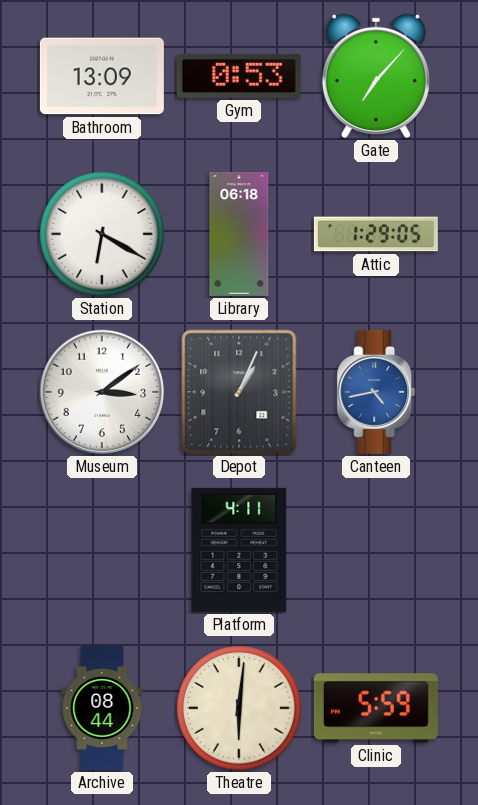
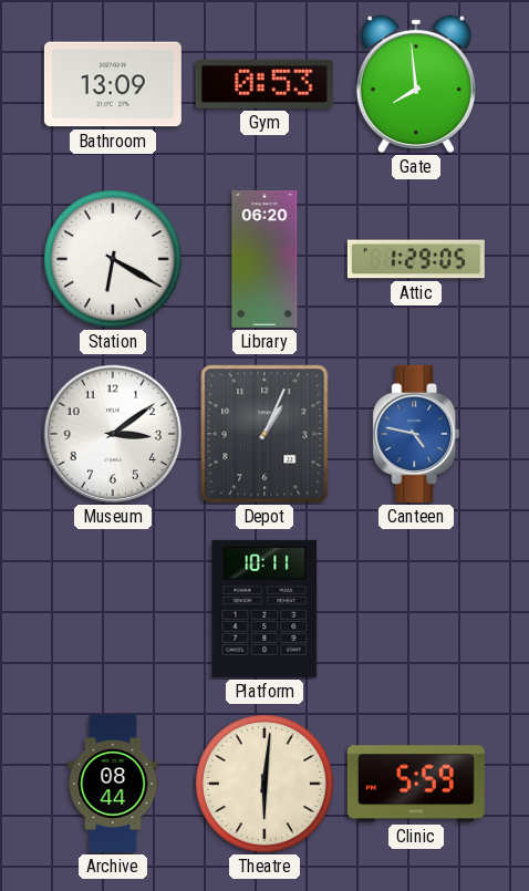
Gate: 7:07 -> 7:59
Library: 06:18 -> 06:20
Canteen: 4:43 -> 4:47
Platform: 4:11 -> 10:11
